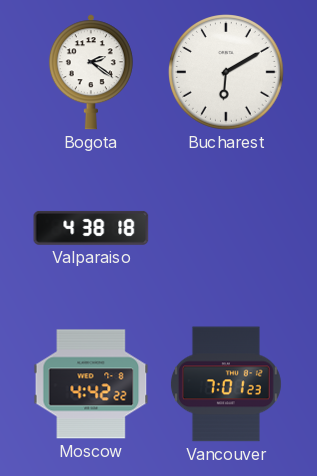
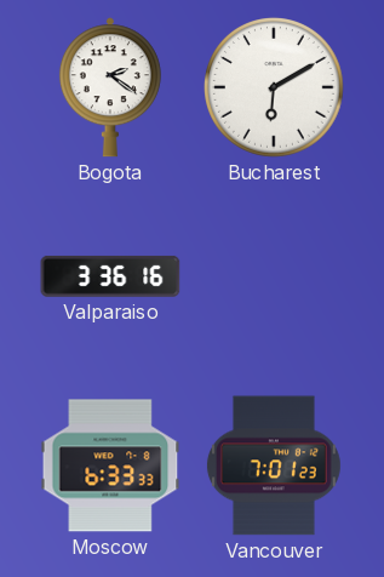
Valparaiso: 4:38 -> 3:36
Moscow: 4:42 -> 6:33
